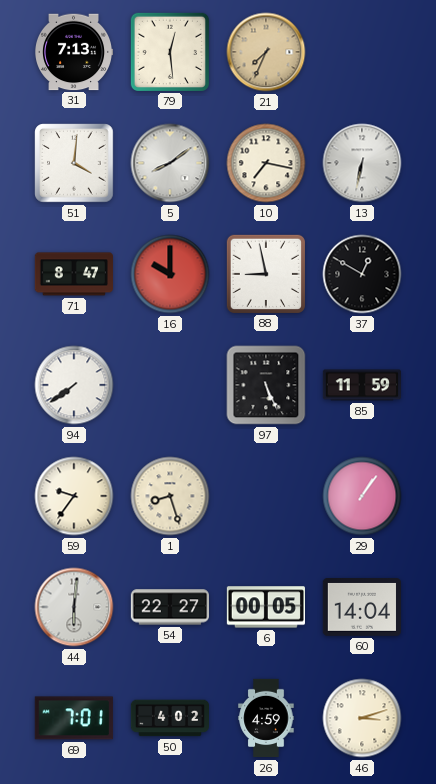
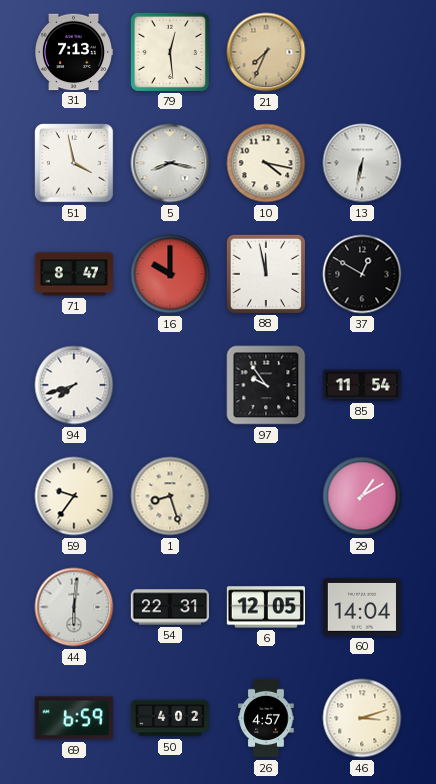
51: 4:01 -> 3:58
5: 8:09 -> 8:17
10: 7:17 -> 4:17
88: 8:58 -> 11:58
94: 7:39 -> 7:42
97: 5:26 -> 9:54
85: 11:59 -> 11:54
29: 1:06 -> 1:10
54: 22:27 -> 22:31
6: 00:05 -> 12:05
69: 7:01 -> 6:59
26: 4:59 -> 4:57
